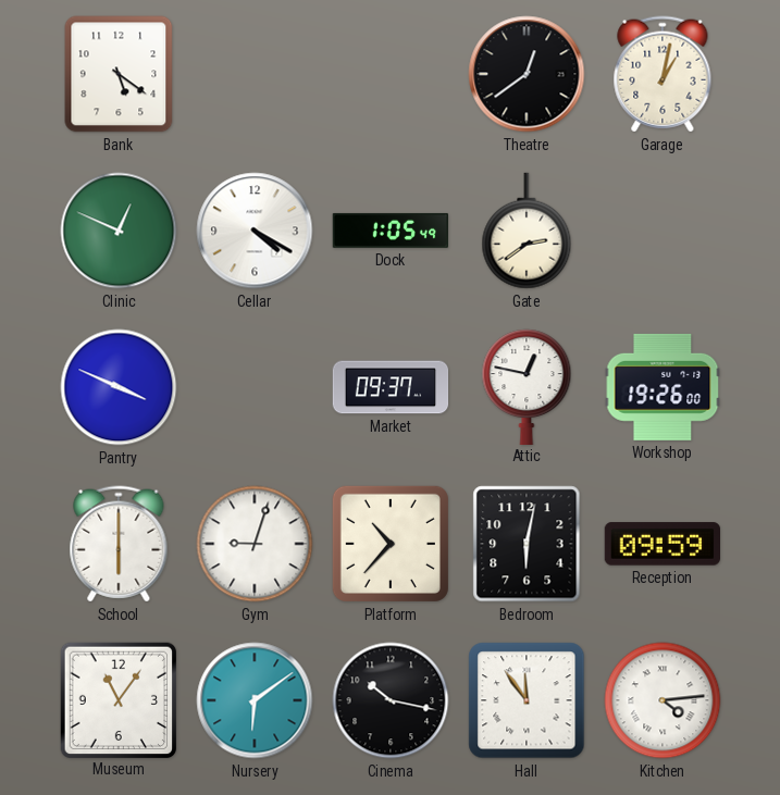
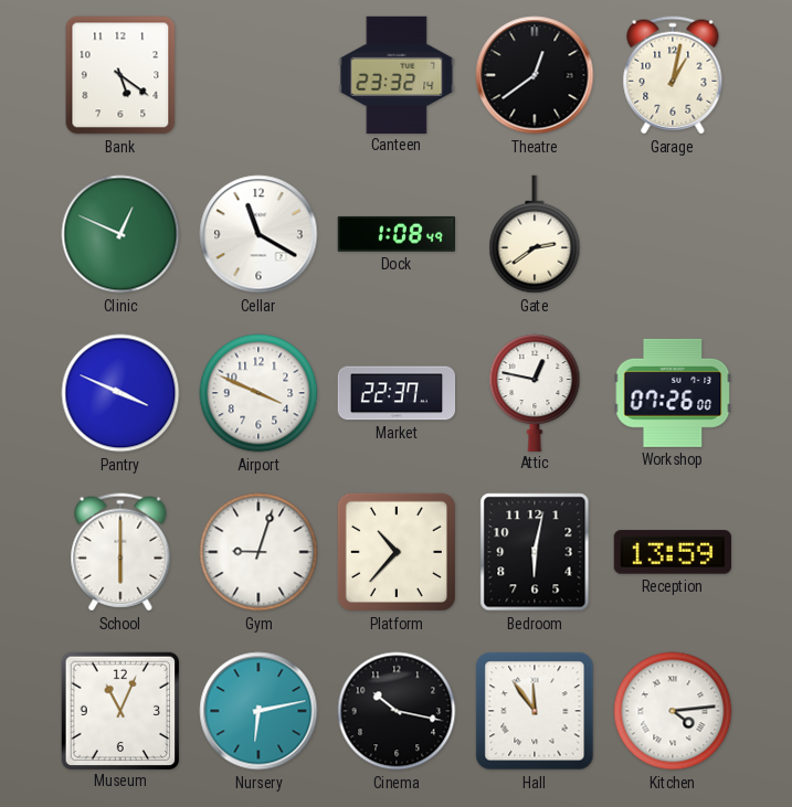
Canteen: none -> 23:32
Cellar: 4:20 -> 11:20
Dock: 1:05 -> 1:08
Airport: none -> 3:49
Market: 09:37 -> 22:37
Workshop: 19:26 -> 07:26
Reception: 09:59 -> 13:59
Museum: 11:06 -> 11:04
Nursery: 6:09 -> 6:13
